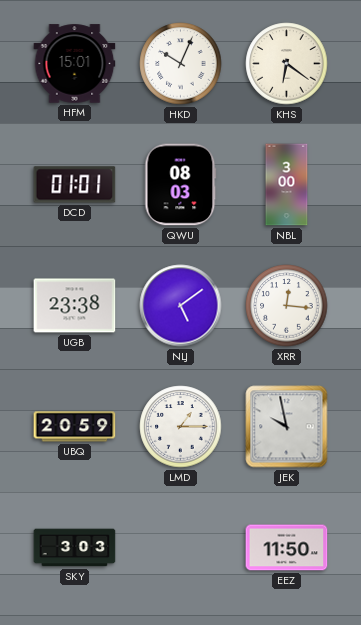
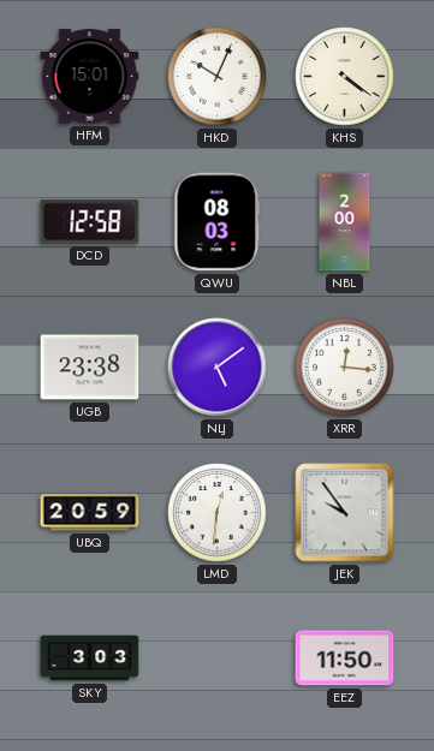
KHS: 6:21 -> 4:21
DCD: 01:01 -> 12:58
NBL: 3:00 -> 2:00
LMD: 1:15 -> 12:31
JEK: 9:58 -> 9:54
